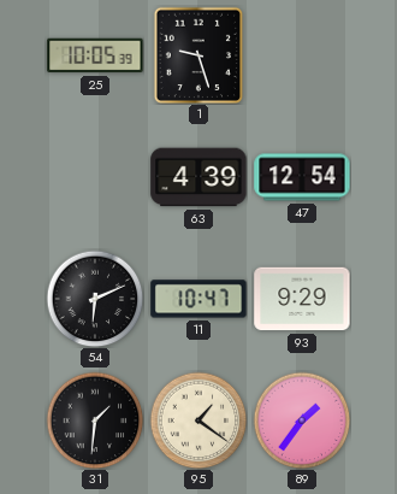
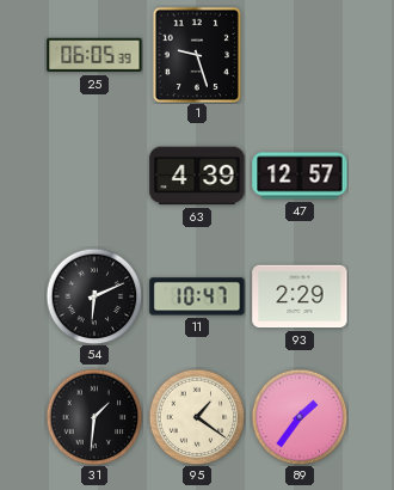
25: 10:05 -> 06:05
47: 12:54 -> 12:57
93: 9:29 -> 2:29
